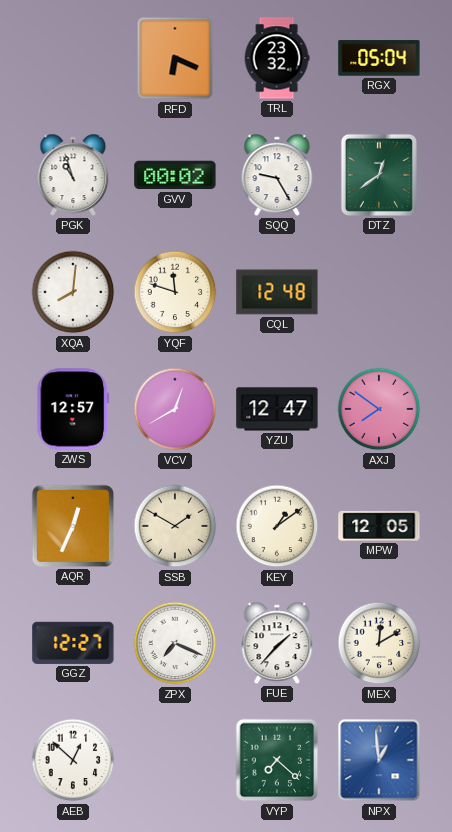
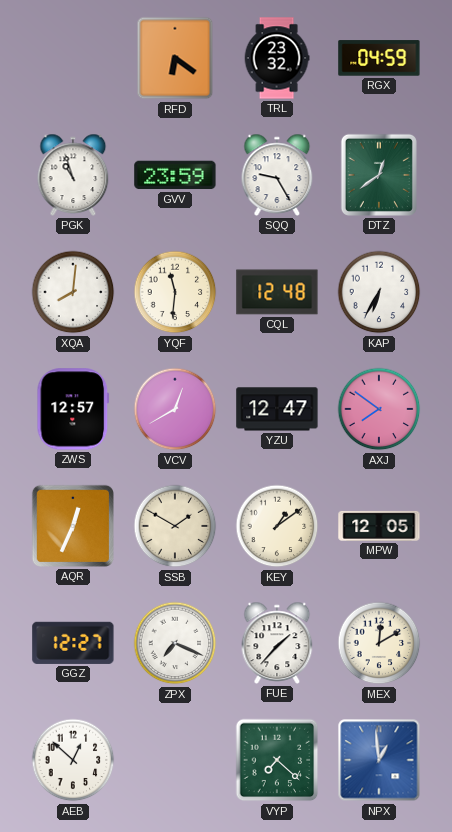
RFD: 6:19 -> 6:21
RGX: 05:04 -> 04:59
GVV: 00:02 -> 23:59
YQF: 11:48 -> 11:31
KAP: none -> 6:35
